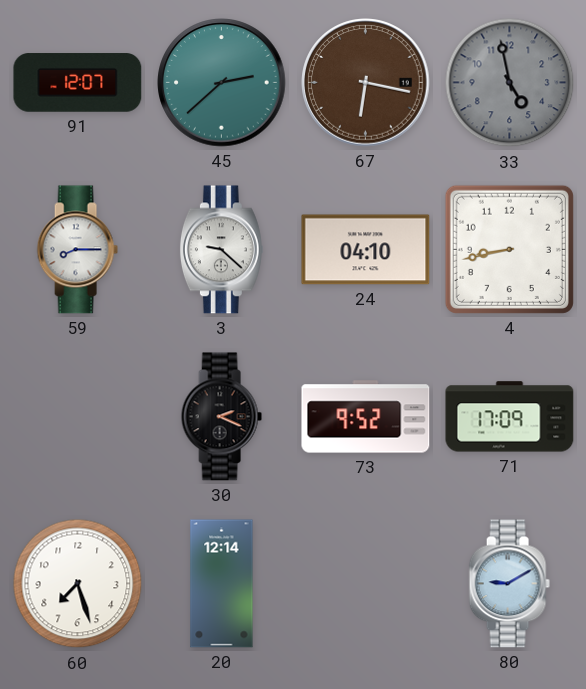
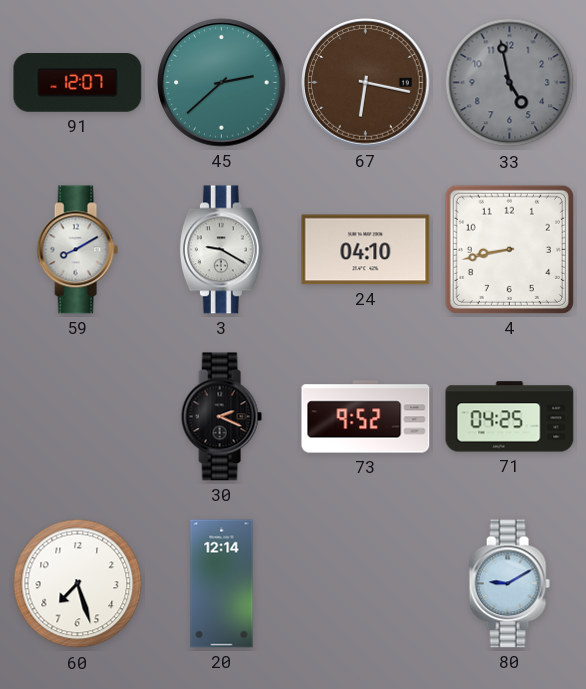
59: 8:15 -> 8:10
3: 9:22 -> 9:20
71: 17:09 -> 04:25
